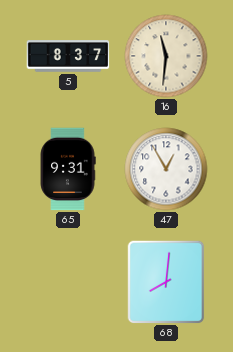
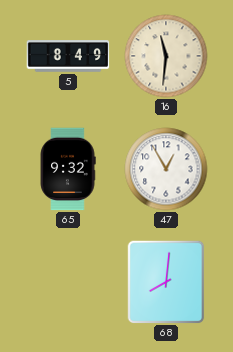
5: 8:37 -> 8:49
65: 9:31 -> 9:32
